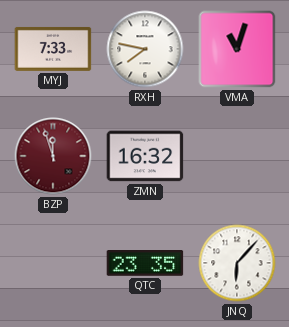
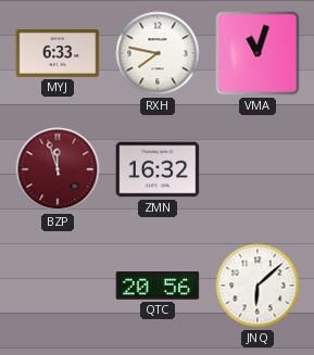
MYJ: 7:33 -> 6:33
QTC: 23:35 -> 20:56
JNQ: 6:07 -> 6:08
